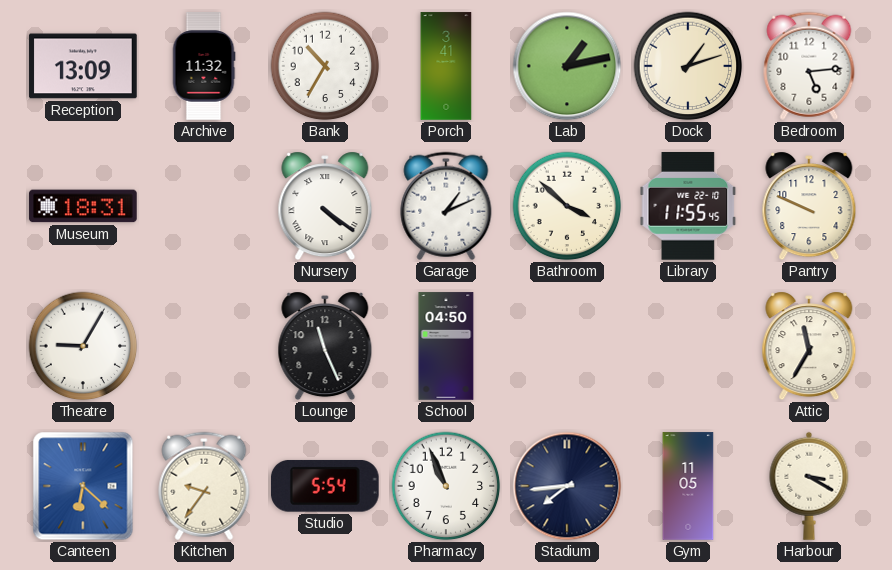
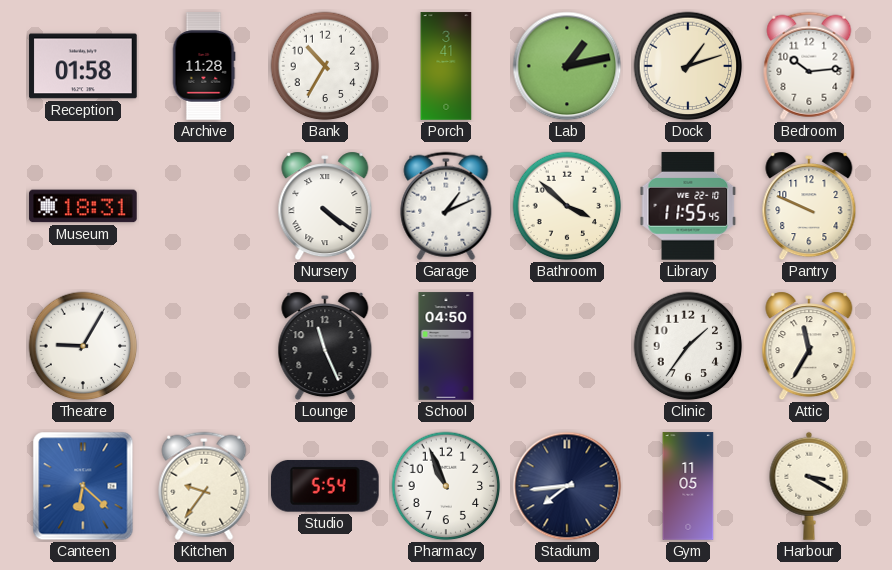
Reception: 13:09 -> 01:58
Archive: 11:32 -> 11:28
Bedroom: 5:14 -> 10:14
Clinic: none -> 1:36
